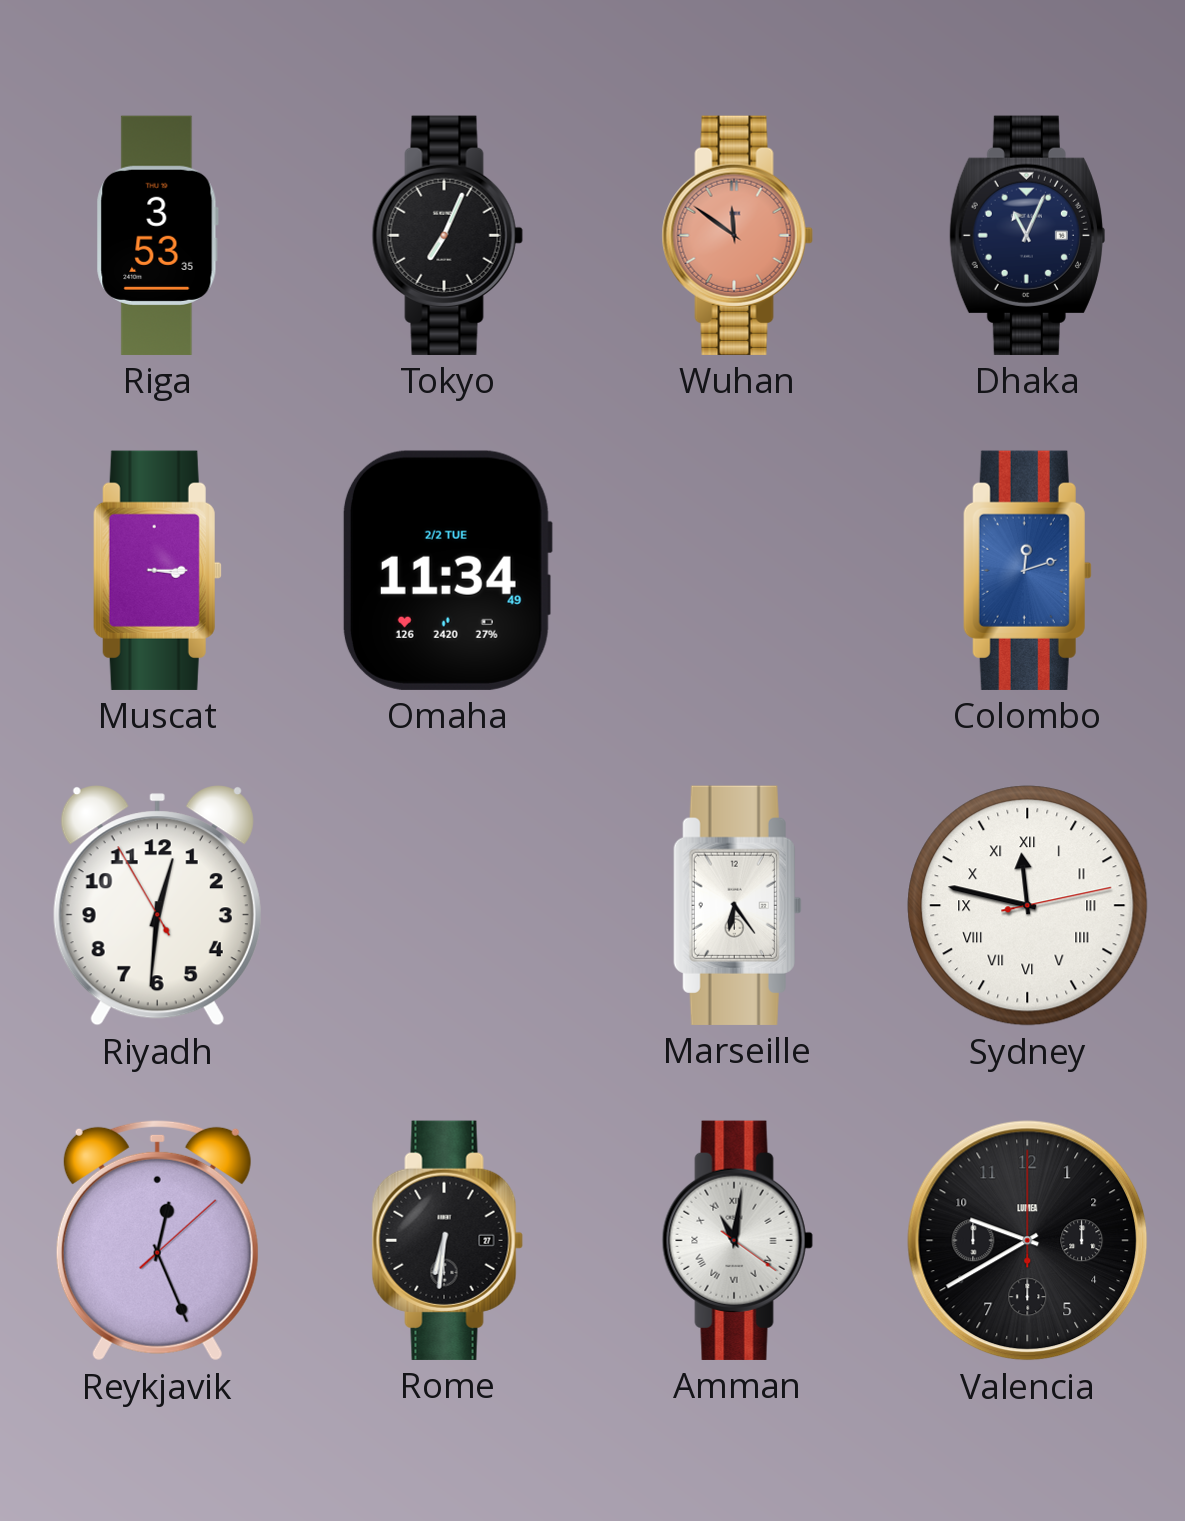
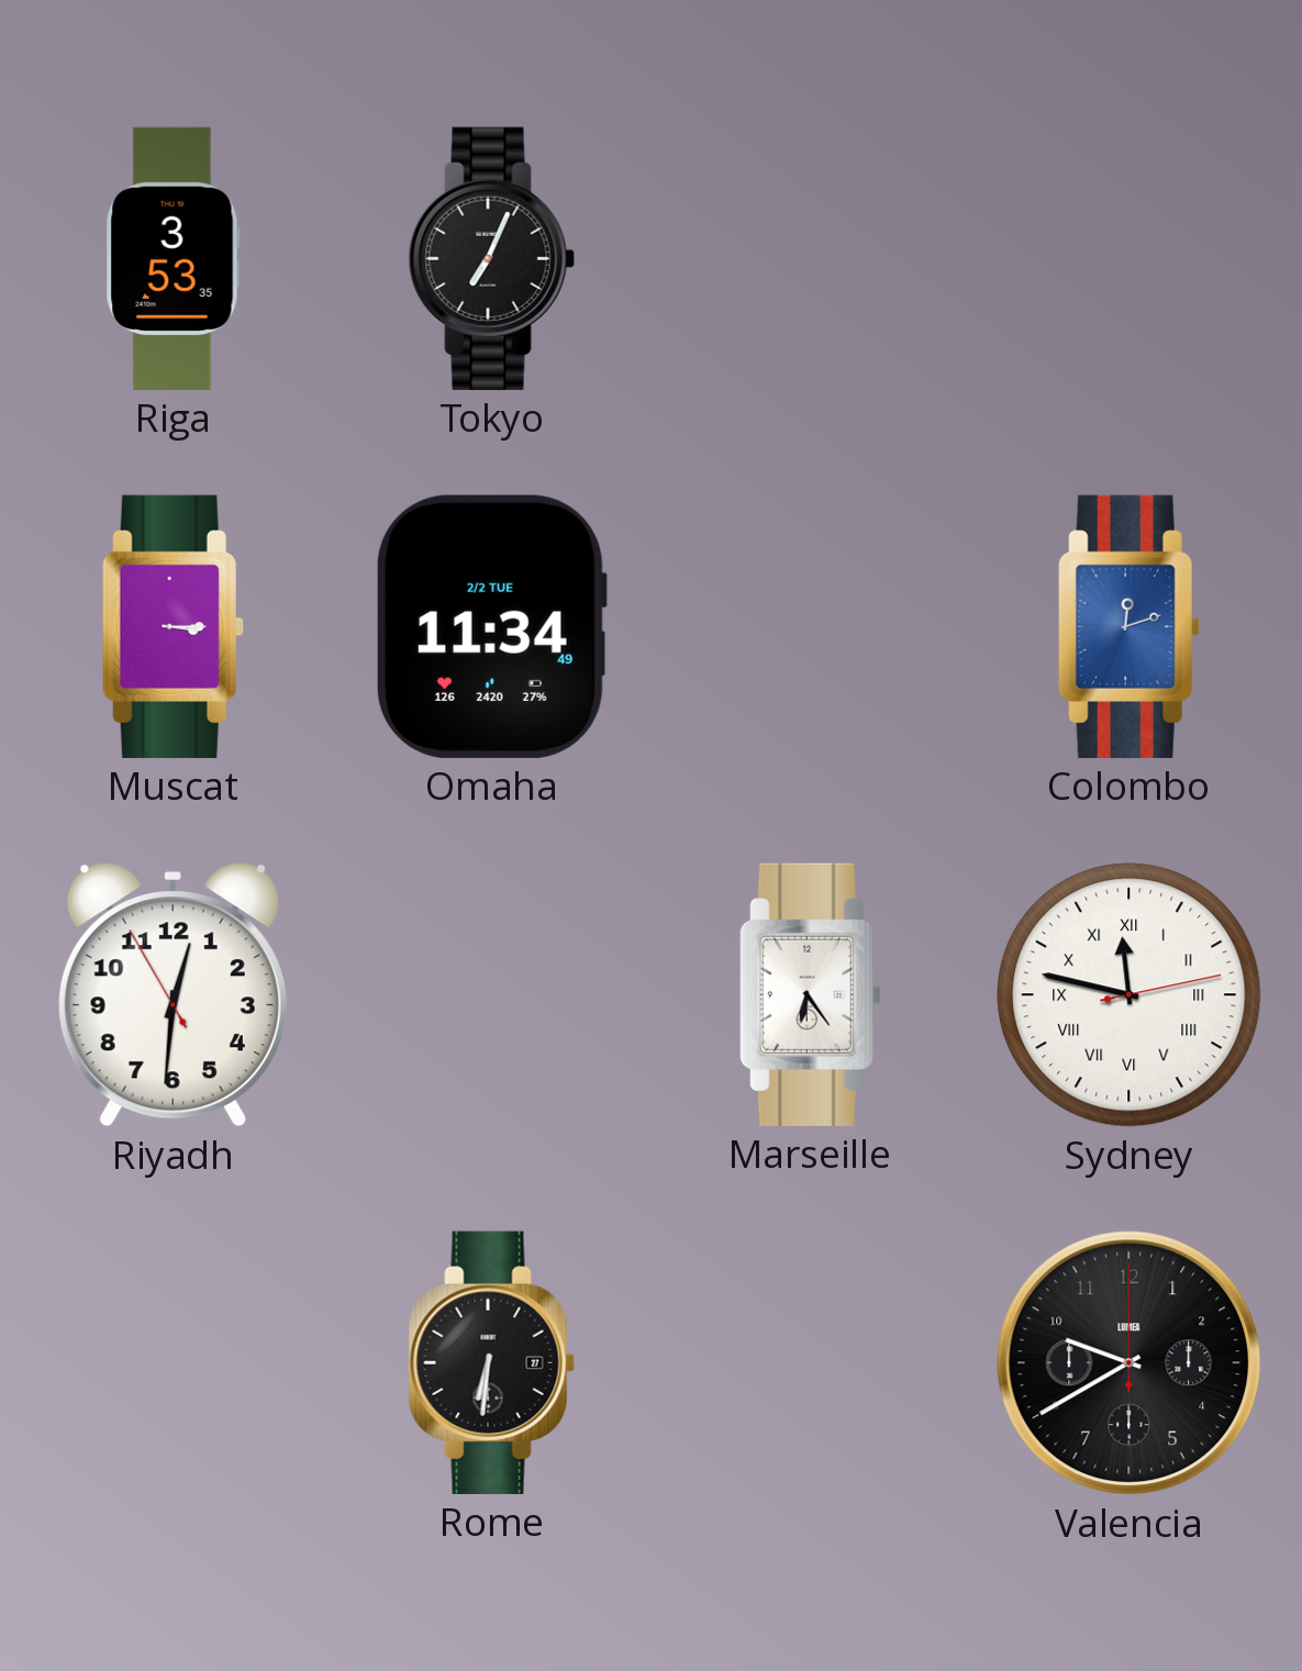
Wuhan: 11:51 -> none
Dhaka: 11:04 -> none
Reykjavik: 12:26 -> none
Amman: 11:01 -> none
